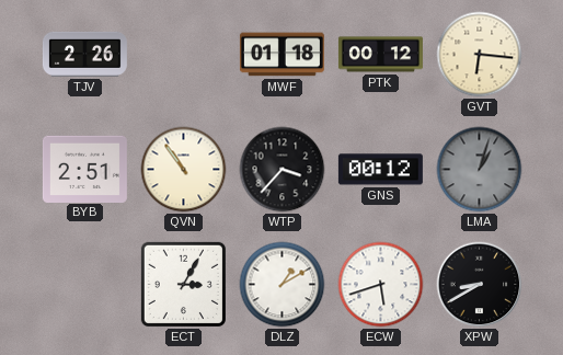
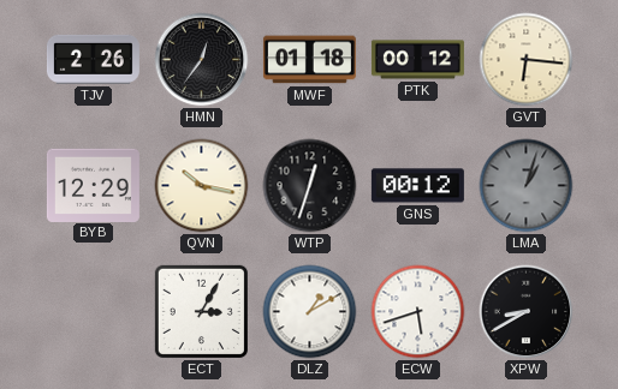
HMN: none -> 12:36
BYB: 2:51 -> 12:29
QVN: 10:54 -> 10:17
WTP: 3:37 -> 12:33
